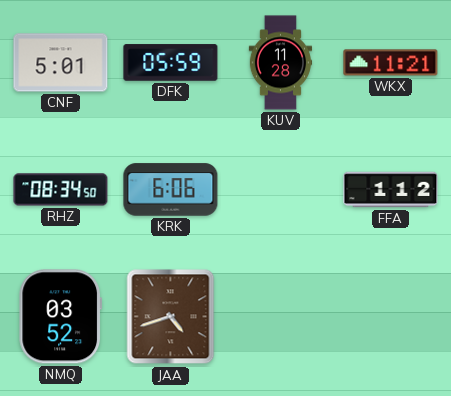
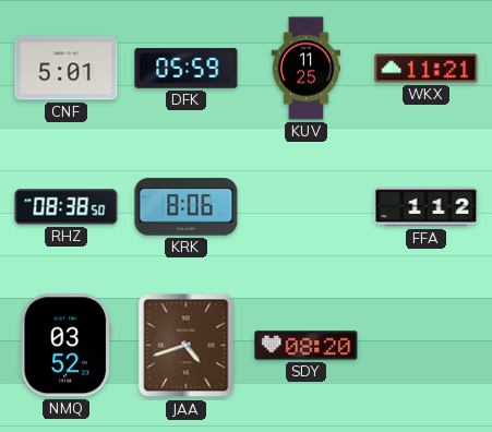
KUV: 11:28 -> 11:25
RHZ: 08:34 -> 08:38
KRK: 6:06 -> 8:06
SDY: none -> 08:20
